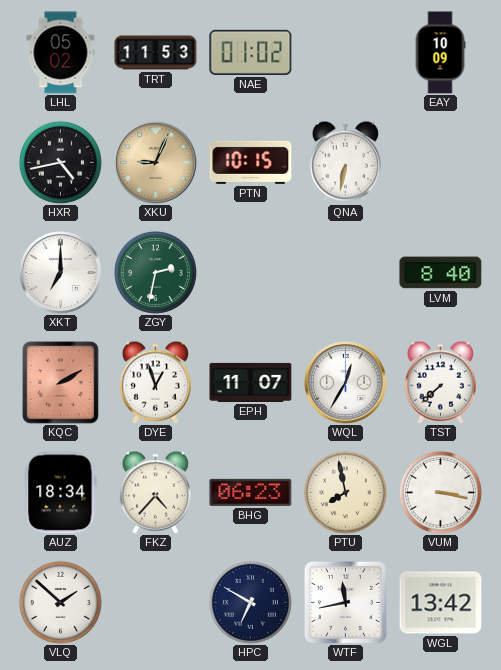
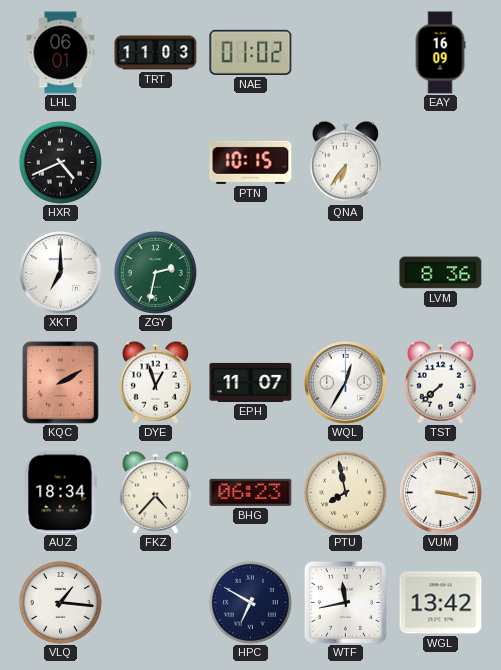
LHL: 05:02 -> 06:01
TRT: 11:53 -> 11:03
EAY: 10:09 -> 16:09
HXR: 4:43 -> 4:41
XKU: 9:04 -> none
QNA: 6:32 -> 6:36
LVM: 8:40 -> 8:36
VLQ: 1:52 -> 1:16
